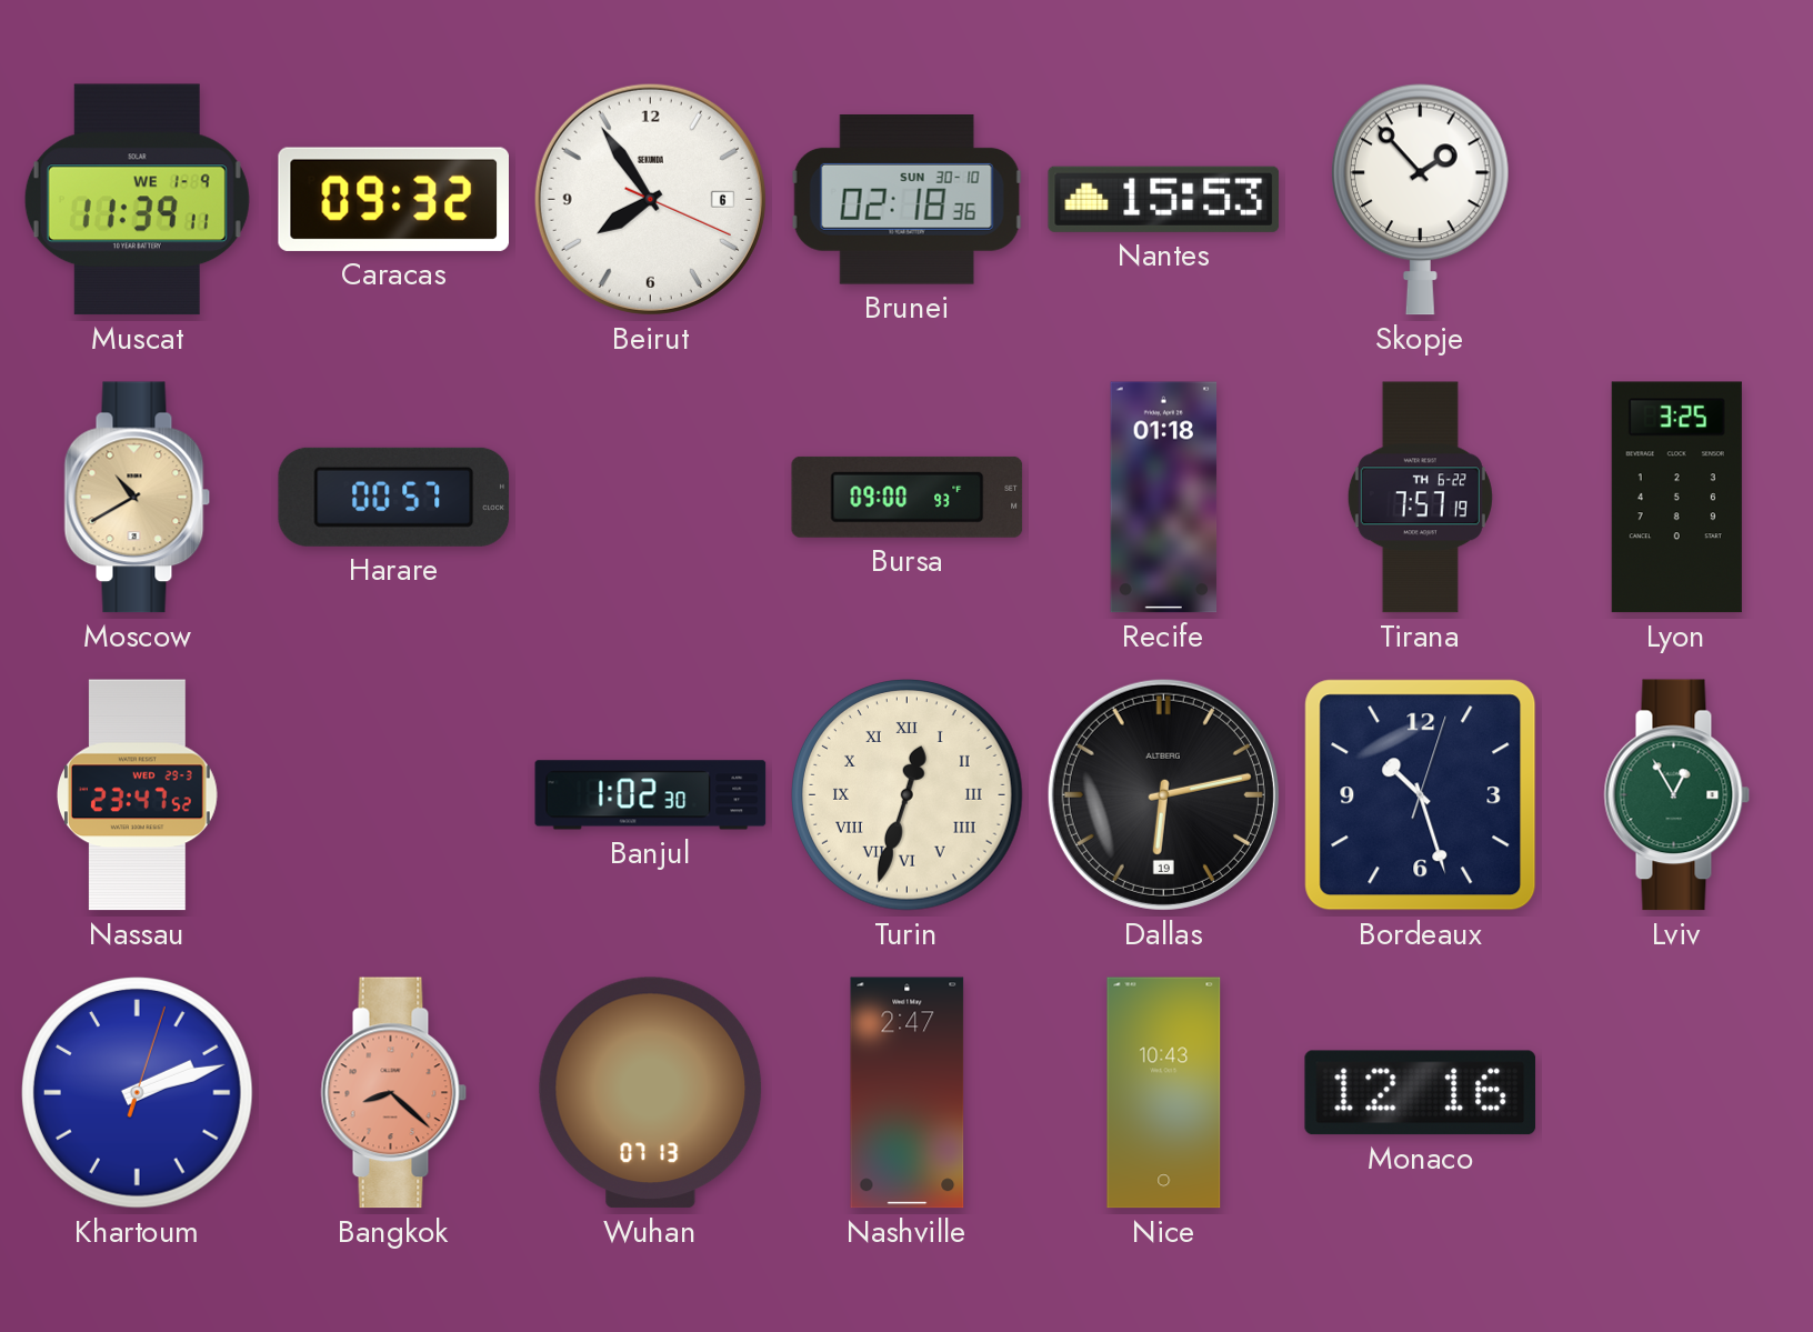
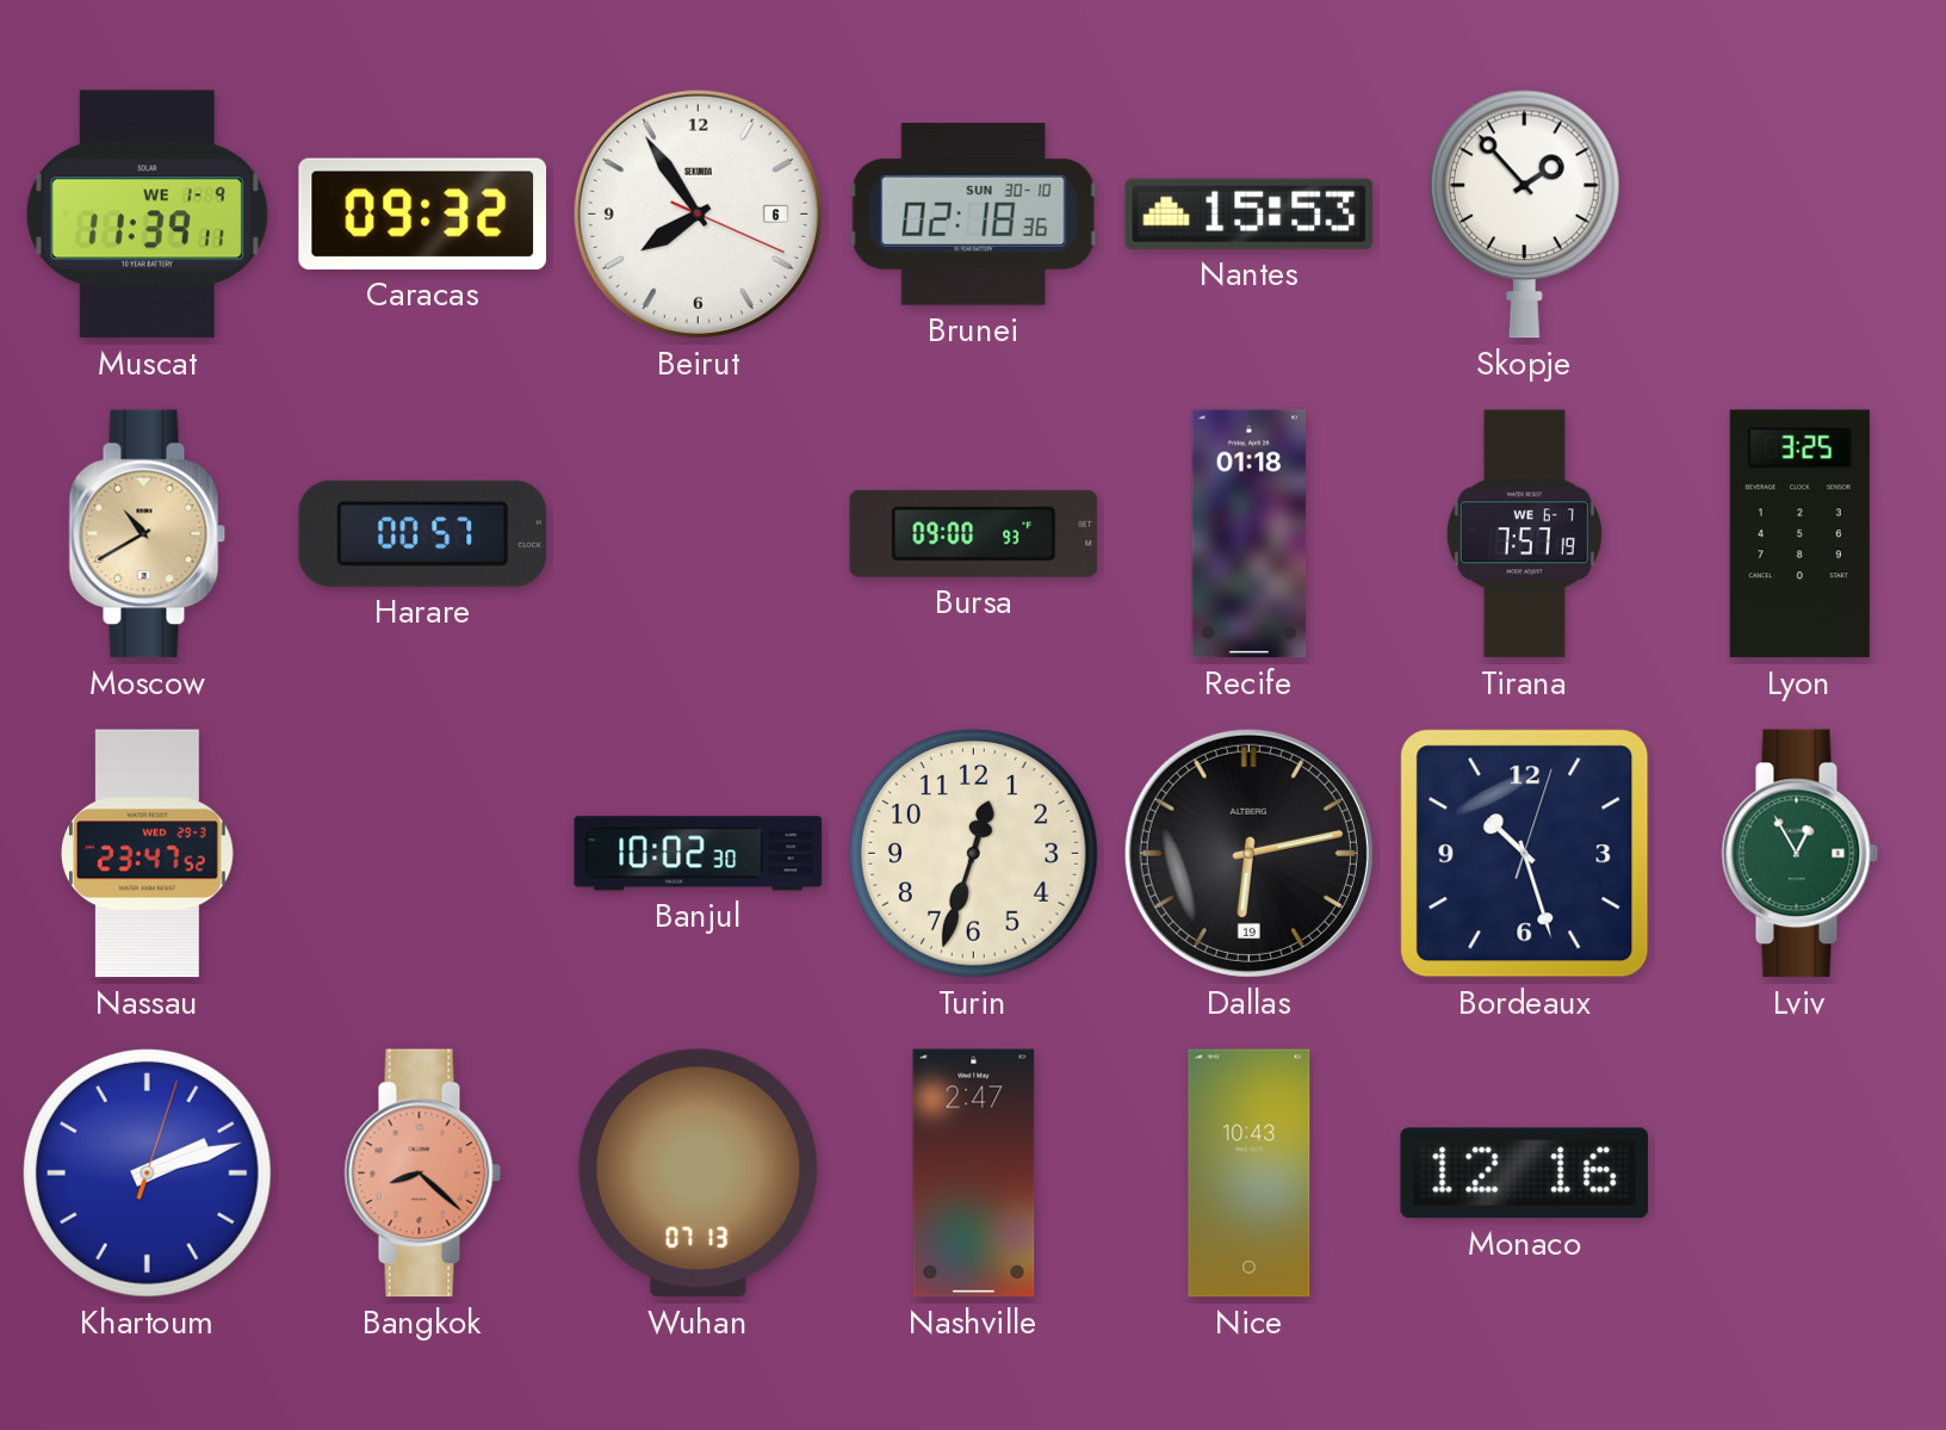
Tirana date: TH 6-22 -> WE 6-7
Banjul: 1:02 -> 10:02
Turin numerals: Roman -> Arabic
